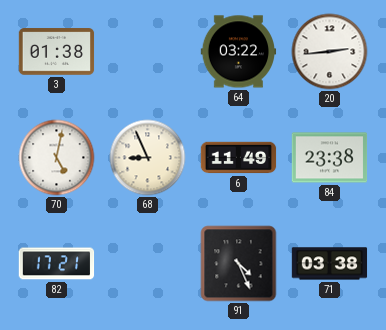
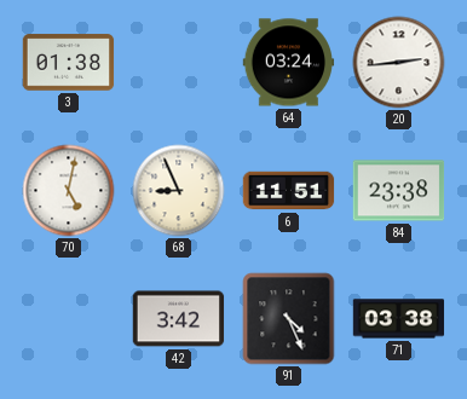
64: 03:22 -> 03:24
6: 11:49 -> 11:51
82: 17:21 -> none
42: none -> 3:42
